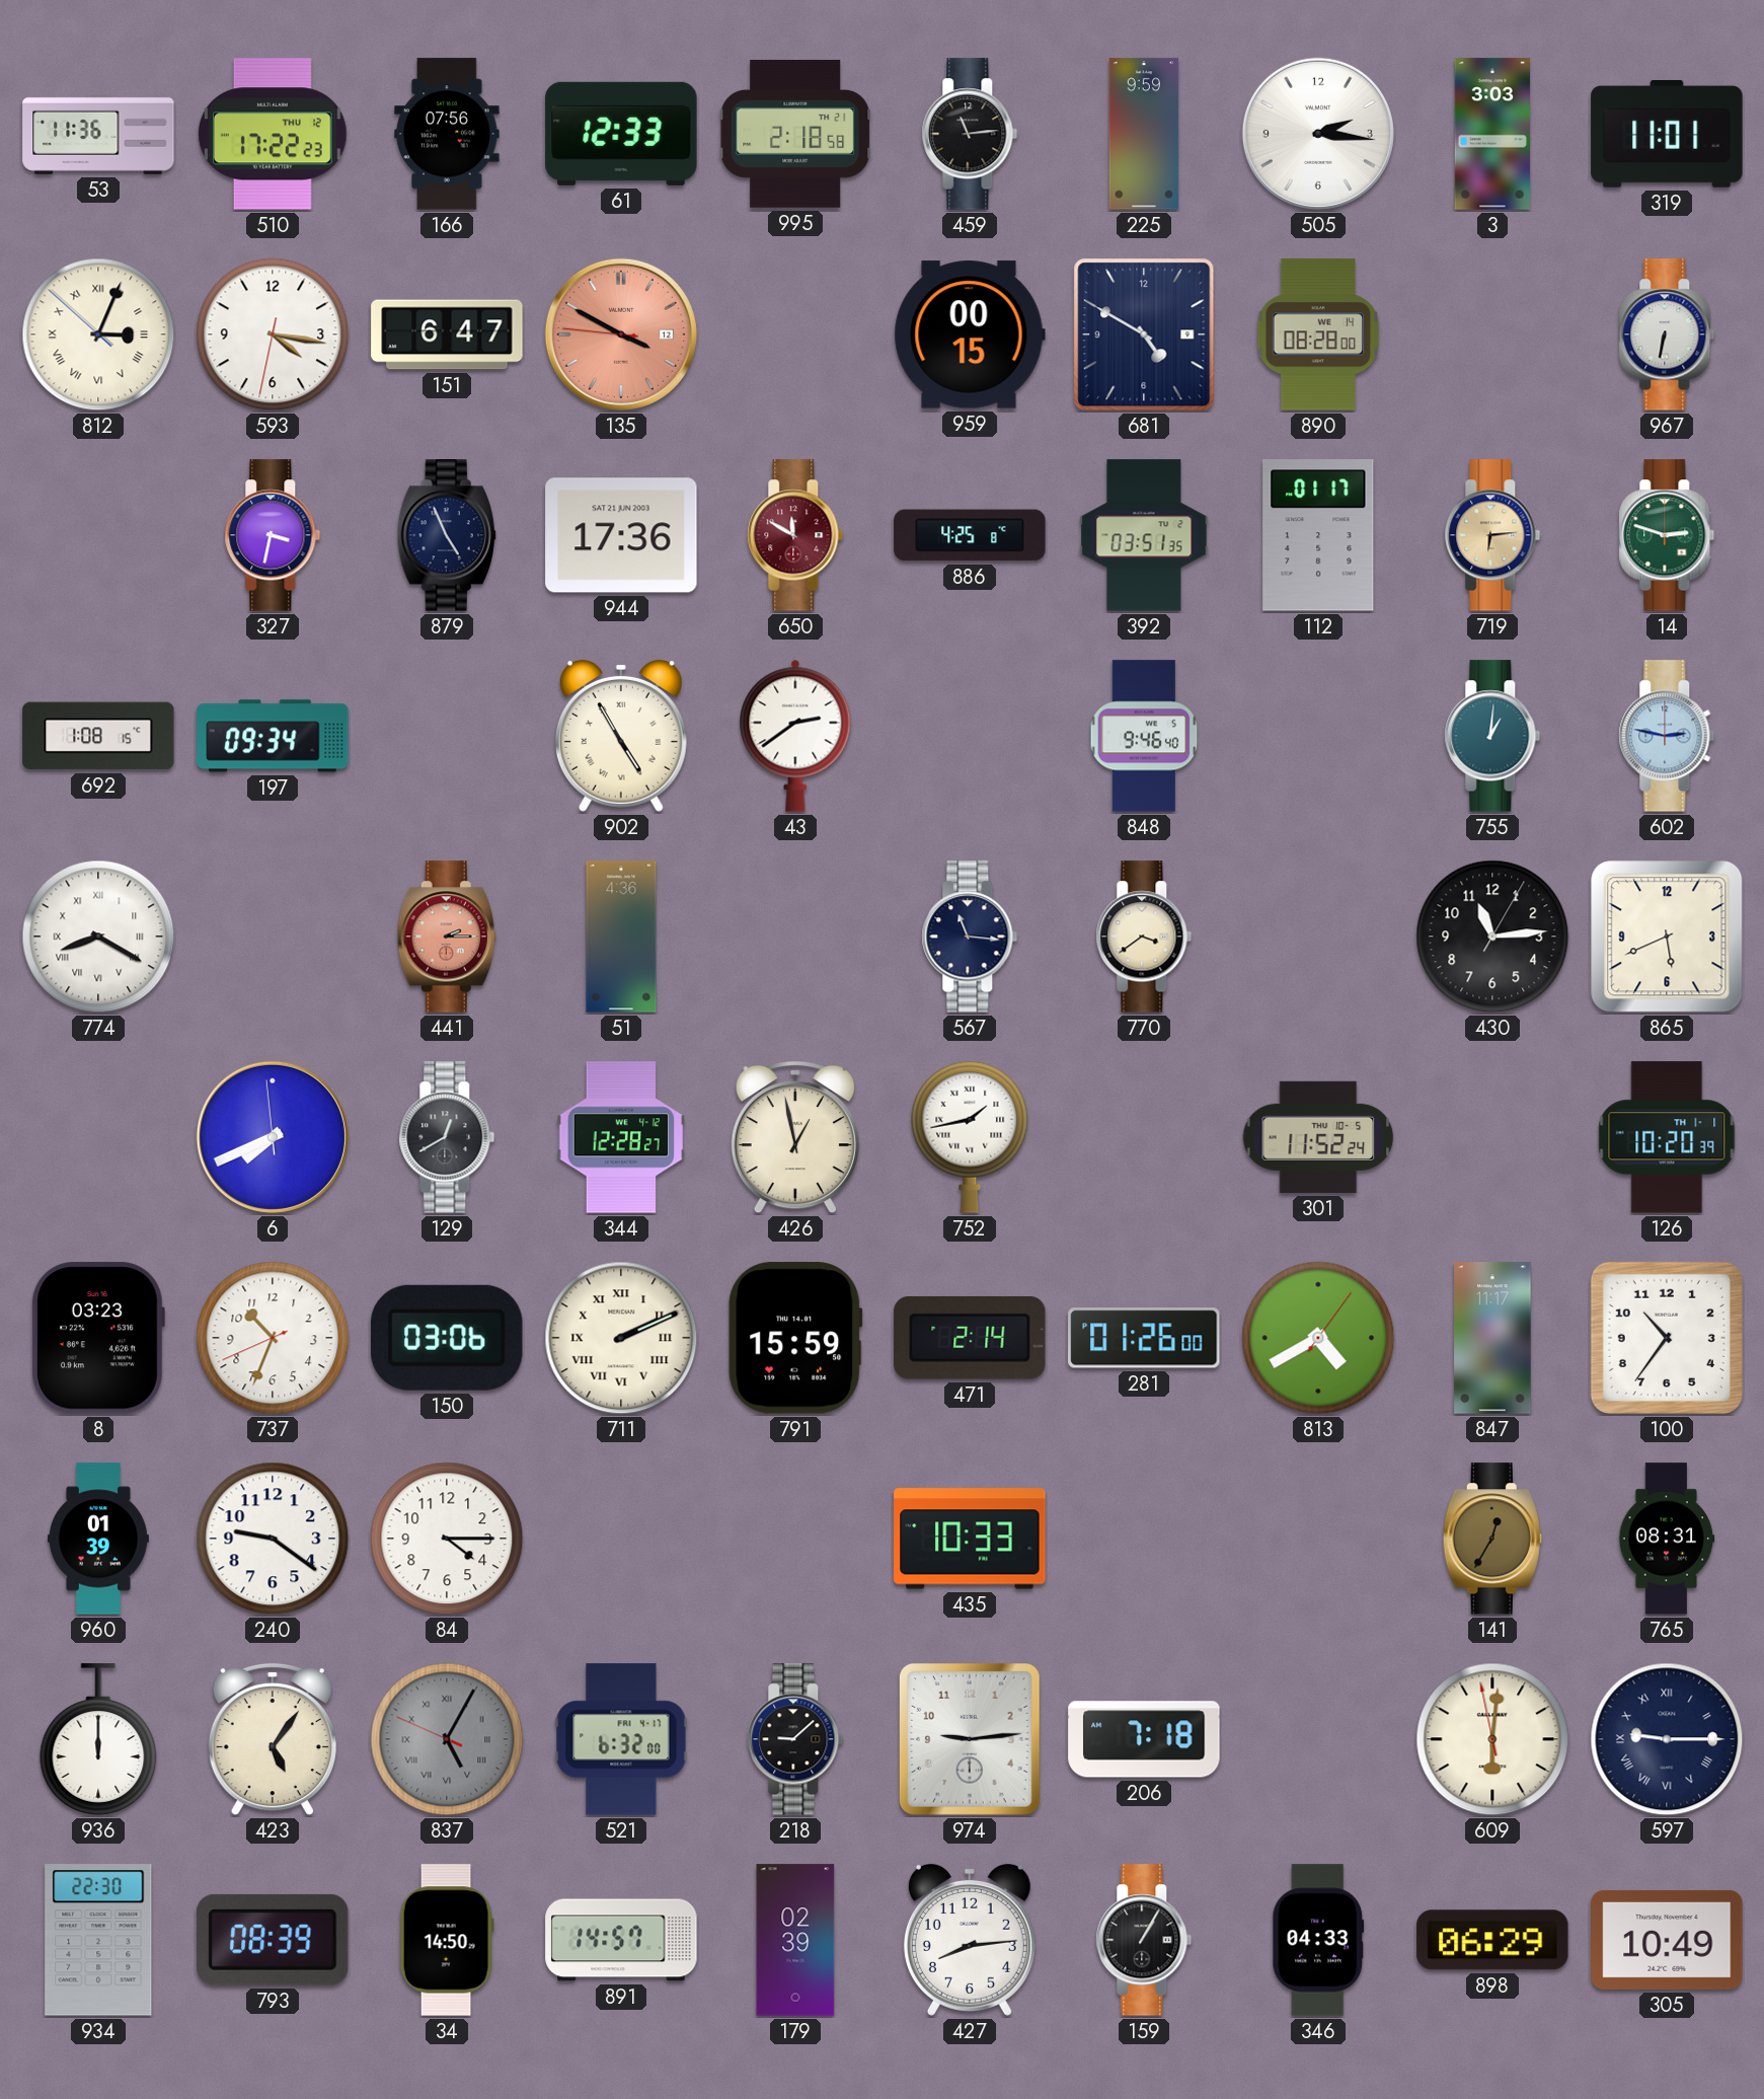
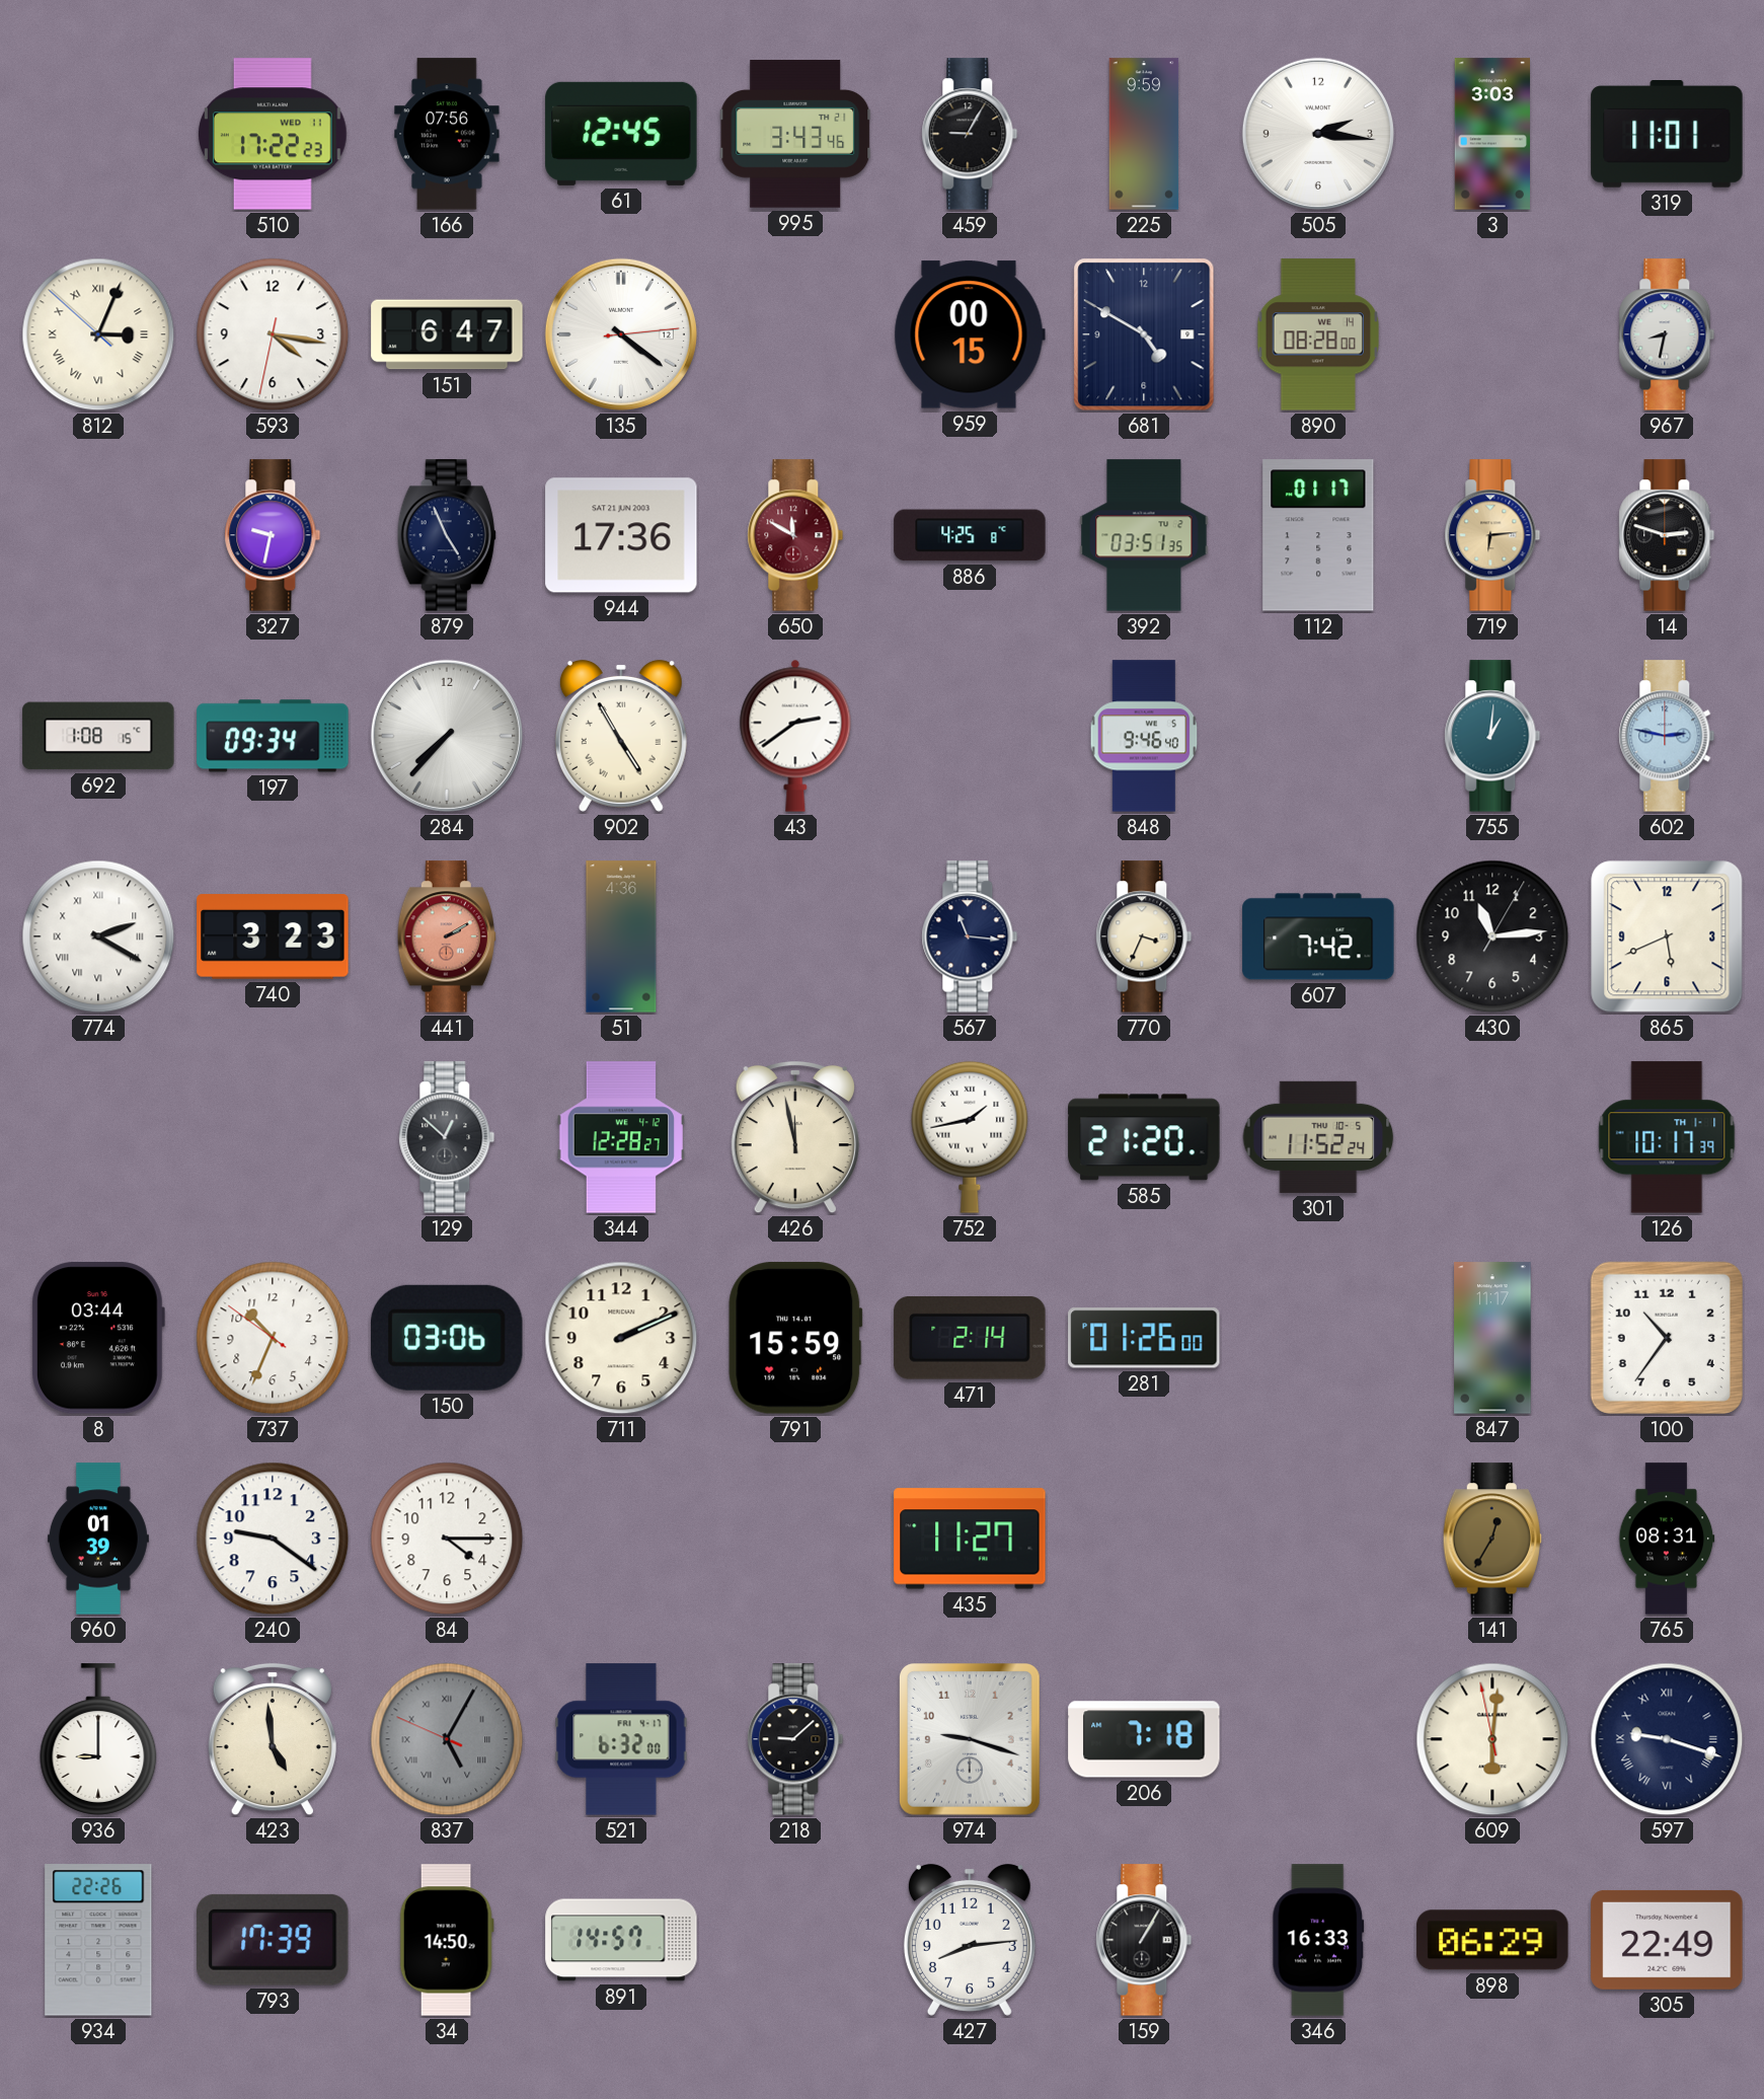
53: 11:36 -> none
510 date: THU 12 -> WED 11
61: 12:33 -> 12:45
995: 2:18 -> 3:43
459: 11:14 -> 9:05
135: 3:49 -> 4:21
135 dial: salmon -> white
967: 6:32 -> 8:32
327: 3:32 -> 9:32
14 dial: green -> black
284: none -> 7:37
774: 8:20 -> 2:20
740: none -> 3:23
441: 2:15 -> 2:10
770: 3:39 -> 3:34
607: none -> 7:42
6: 7:40 -> none
129: 12:40 -> 12:52
426: 12:58 -> 11:58
585: none -> 21:20
126: 10:20 -> 10:17
8: 03:23 -> 03:44
737: 10:33:41 -> 10:33:51
711 numerals: Roman -> Arabic
813: 4:40 -> none
435: 10:33 -> 11:27
936: 12:00 -> 9:00
423: 5:06 -> 4:59
974: 9:14 -> 9:18
597: 9:15 -> 9:18
934: 22:30 -> 22:26
793: 08:39 -> 17:39
179: 02:39 -> none
346: 04:33 -> 16:33
305: 10:49 -> 22:49
